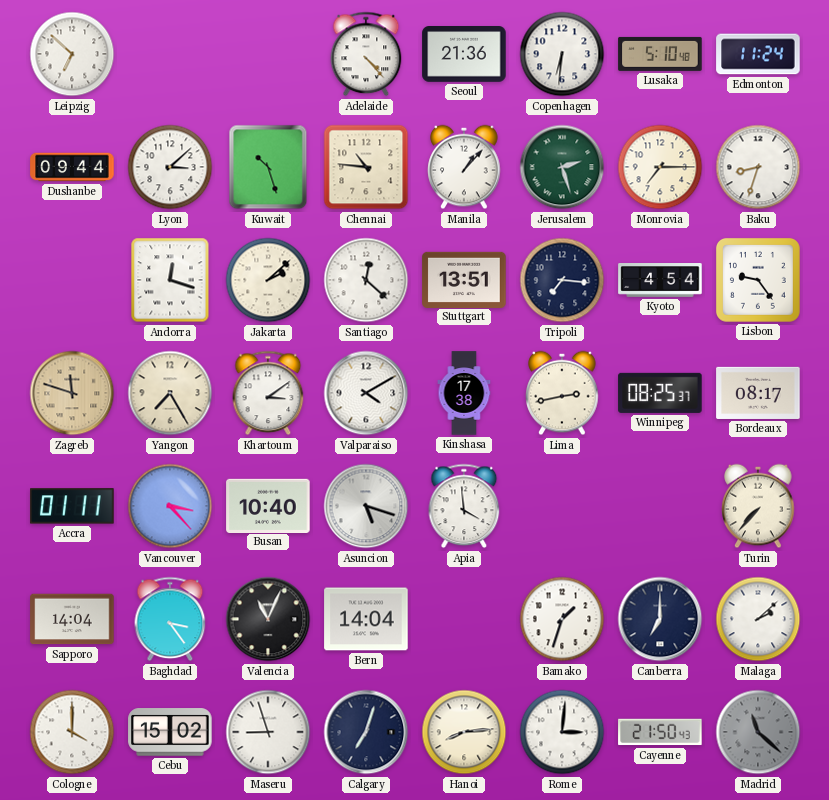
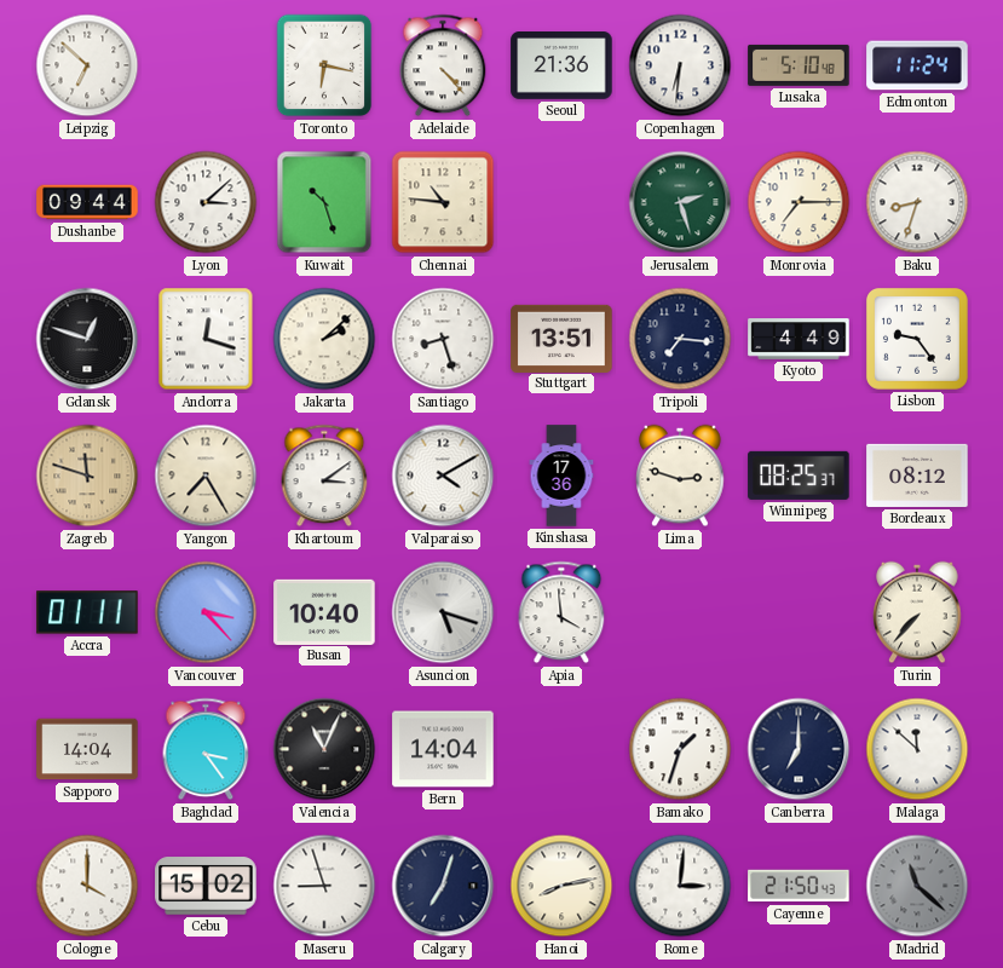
Toronto: none -> 6:17
Manila: 1:07 -> none
Gdansk: none -> 12:48
Santiago: 12:22 -> 8:27
Kyoto: 4:54 -> 4:49
Kinshasa: 17:38 -> 17:36
Lima: 2:43 -> 2:48
Bordeaux: 08:17 -> 08:12
Malaga: 2:08 -> 11:52
Hanoi: 8:14 -> 8:13
